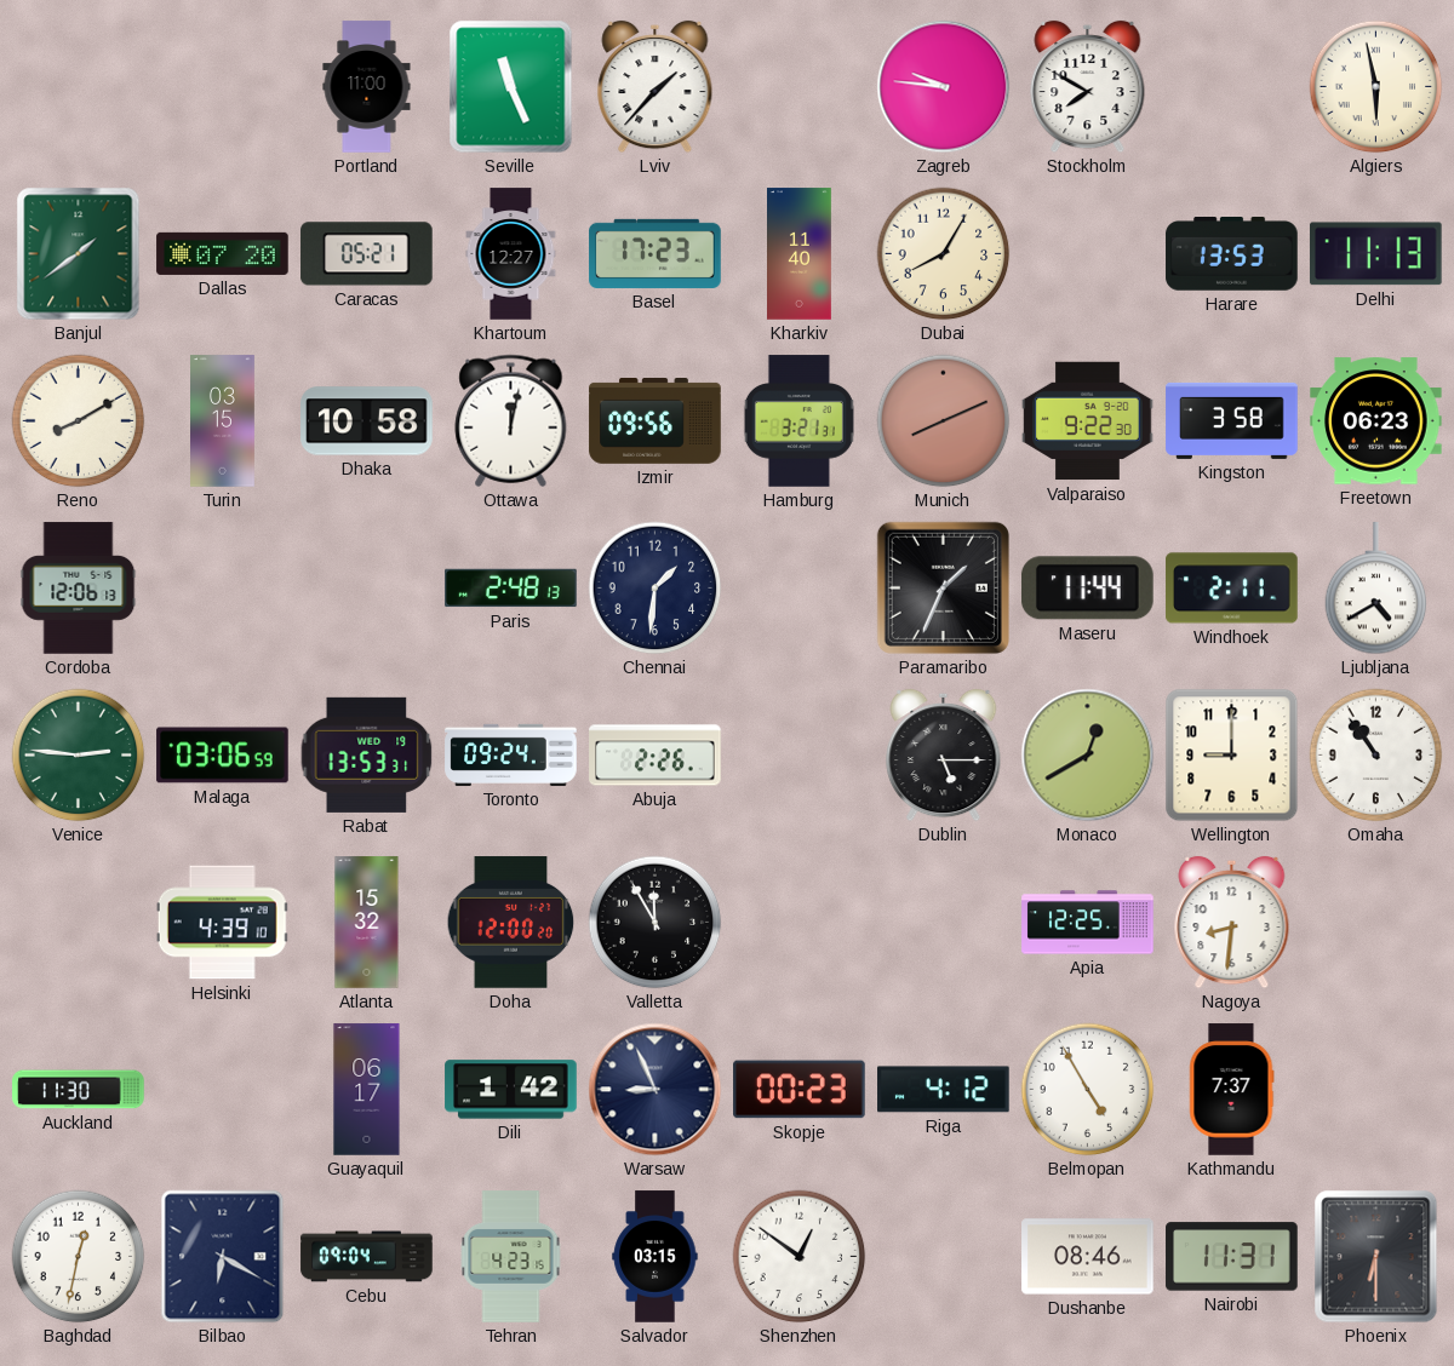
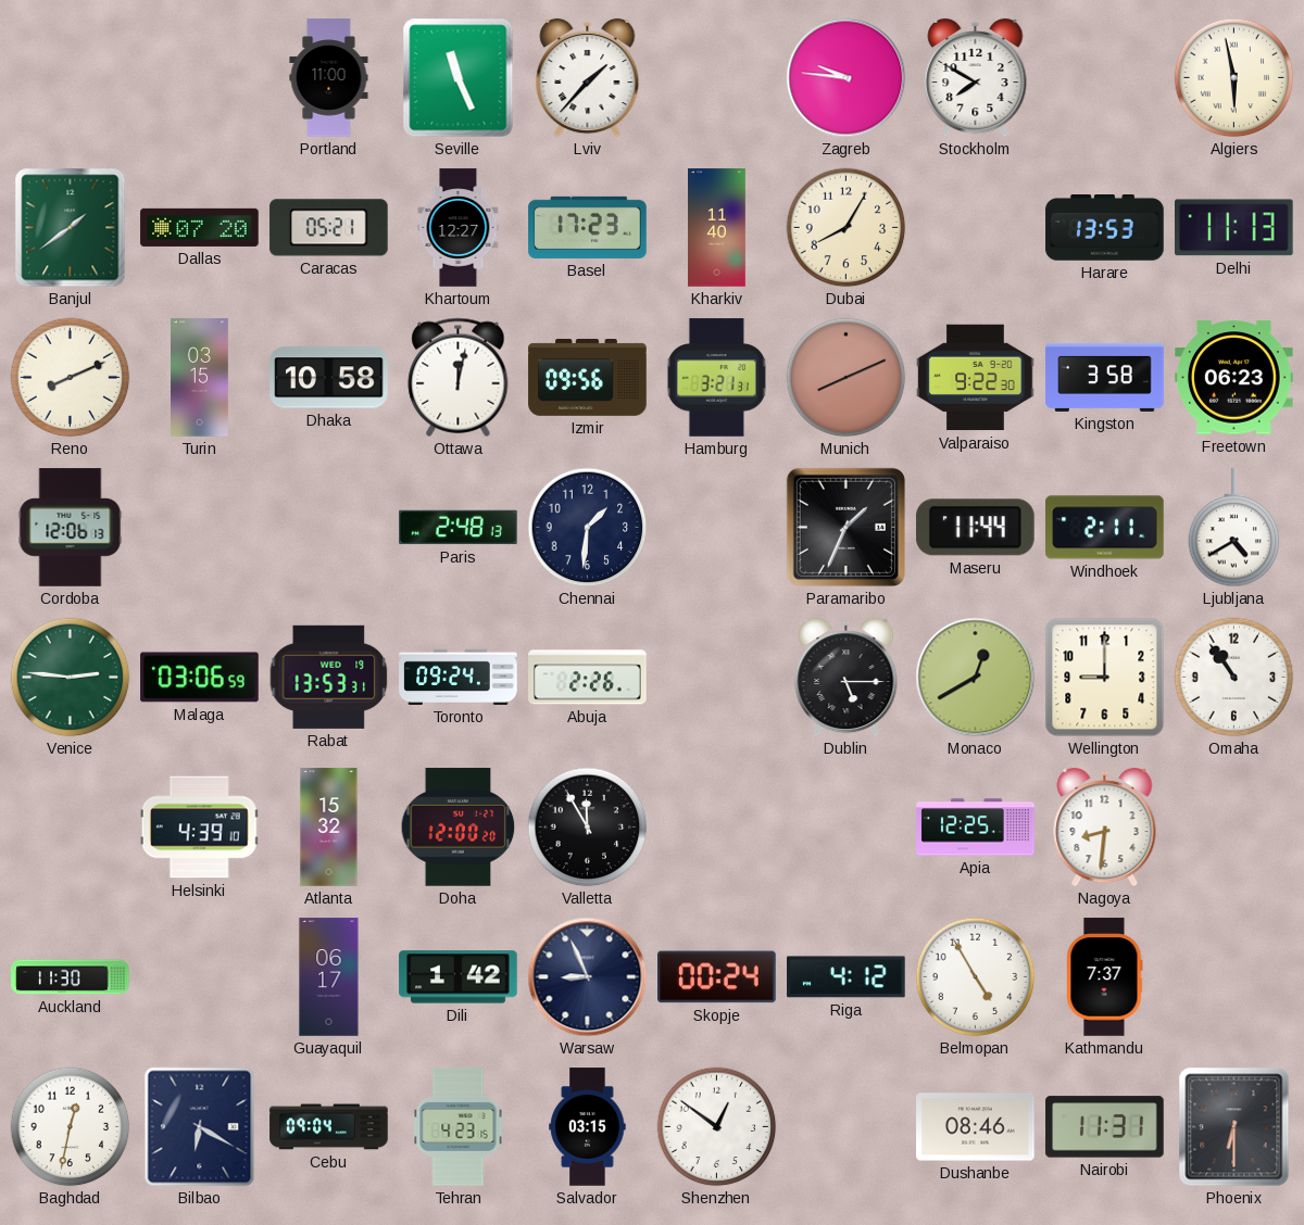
Reno: 8:10 -> 8:11
Skopje: 00:23 -> 00:24
